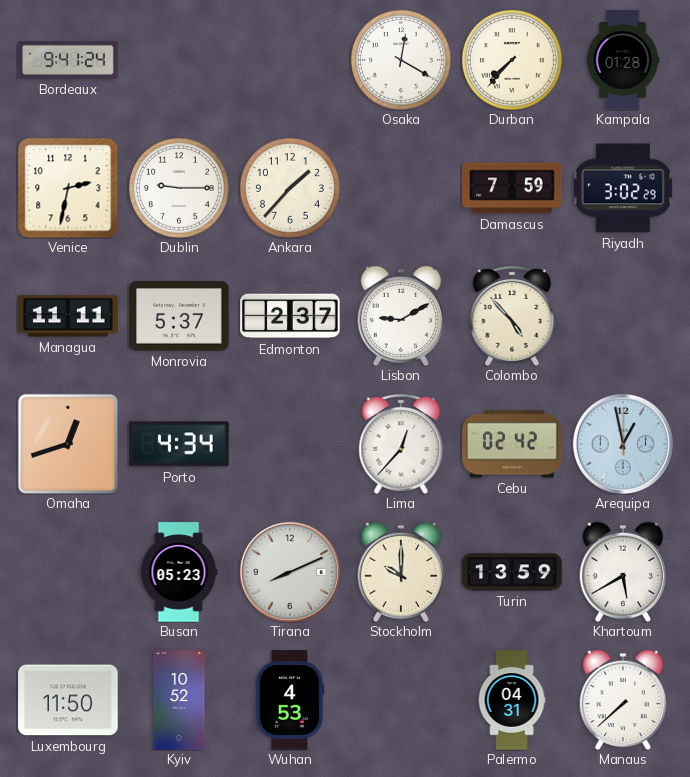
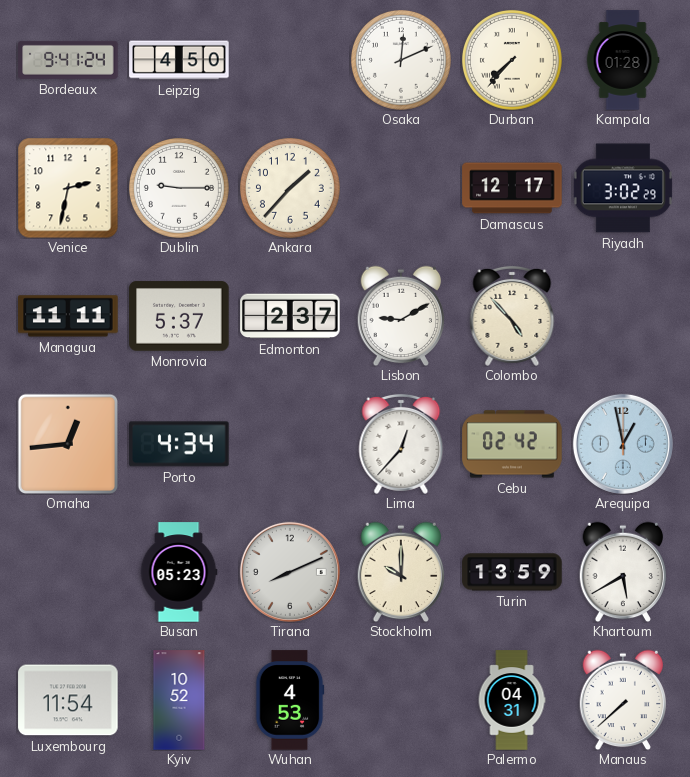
Leipzig: none -> 4:50
Osaka: 12:20 -> 12:11
Damascus: 7:59 -> 12:17
Omaha: 12:42 -> 12:44
Luxembourg: 11:50 -> 11:54
